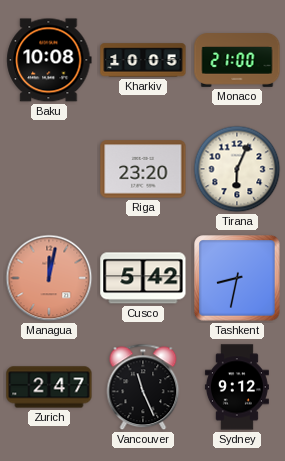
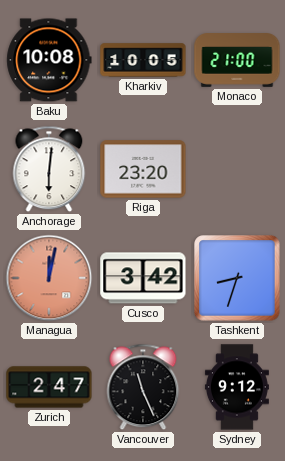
Anchorage: none -> 6:01
Tirana: 6:04 -> none
Cusco: 5:42 -> 3:42
Tashkent: 8:32 -> 8:33
